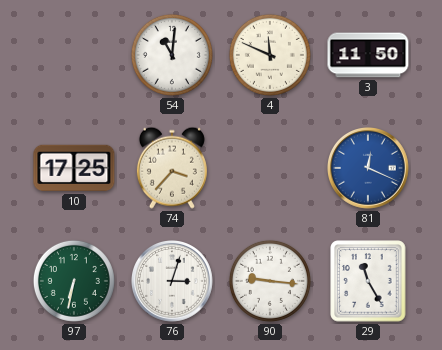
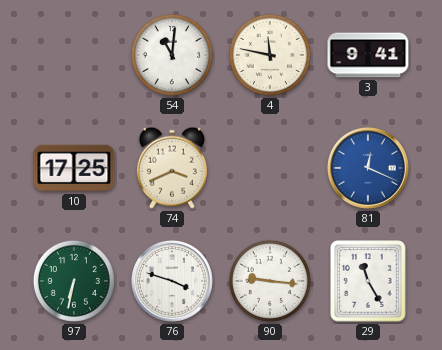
4: 11:49 -> 11:47
3: 11:50 -> 9:41
74: 3:37 -> 3:41
76: 3:03 -> 3:48
